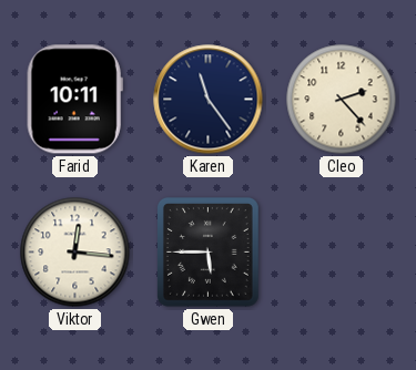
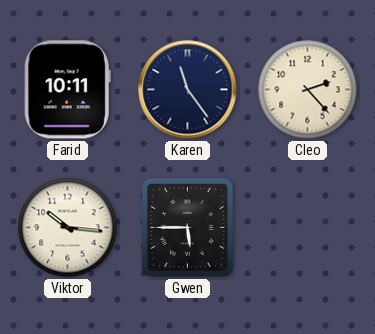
Viktor: 12:16 -> 10:16
